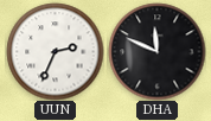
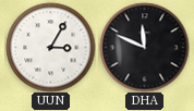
UUN: 2:34 -> 3:05
